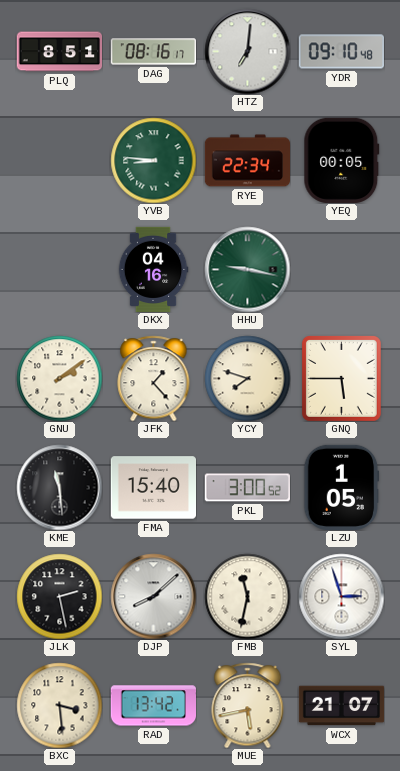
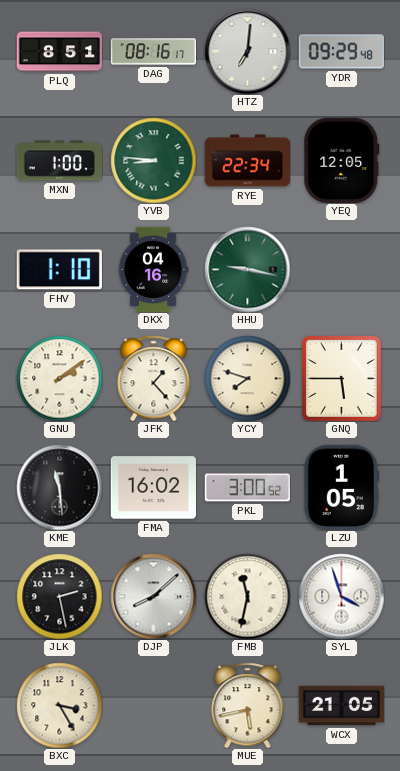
YDR: 09:10 -> 09:29
MXN: none -> 1:00
YEQ: 00:05 -> 12:05
FHV: none -> 1:10
FMA: 15:40 -> 16:02
SYL: 2:57 -> 3:57
BXC: 3:29 -> 3:25
RAD: 13:42 -> none
WCX: 21:07 -> 21:05
